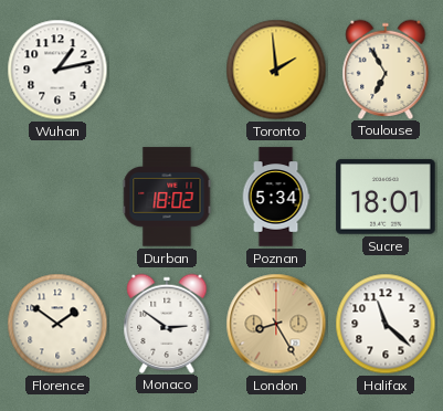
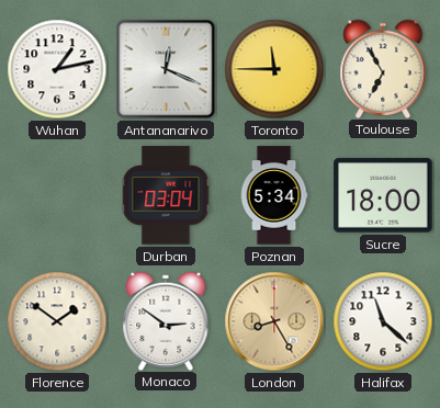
Antananarivo: none -> 12:19
Toronto: 1:59 -> 11:45
Durban: 18:02 -> 03:04
Sucre: 18:01 -> 18:00
